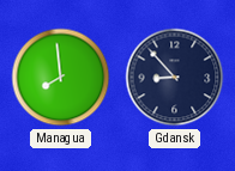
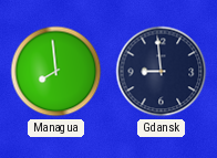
Gdansk: 8:53 -> 8:59
